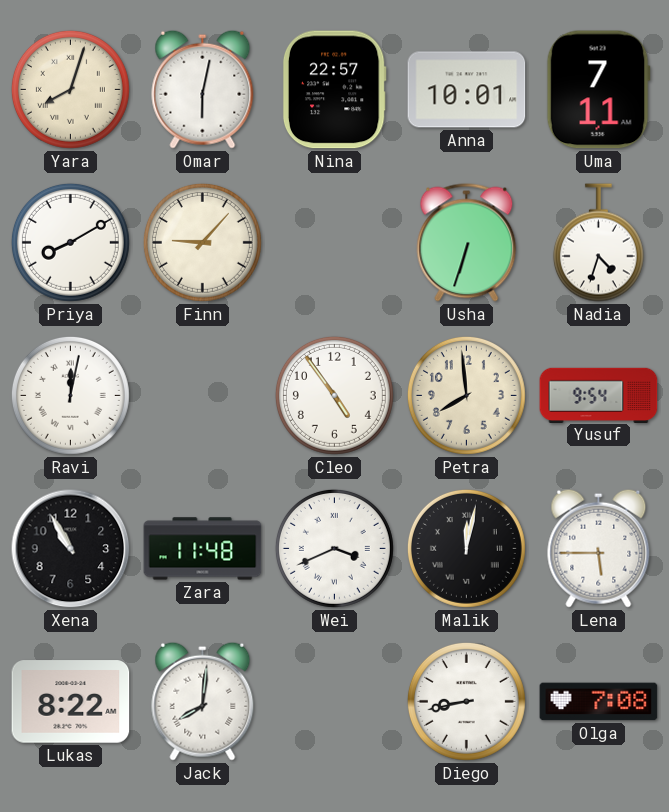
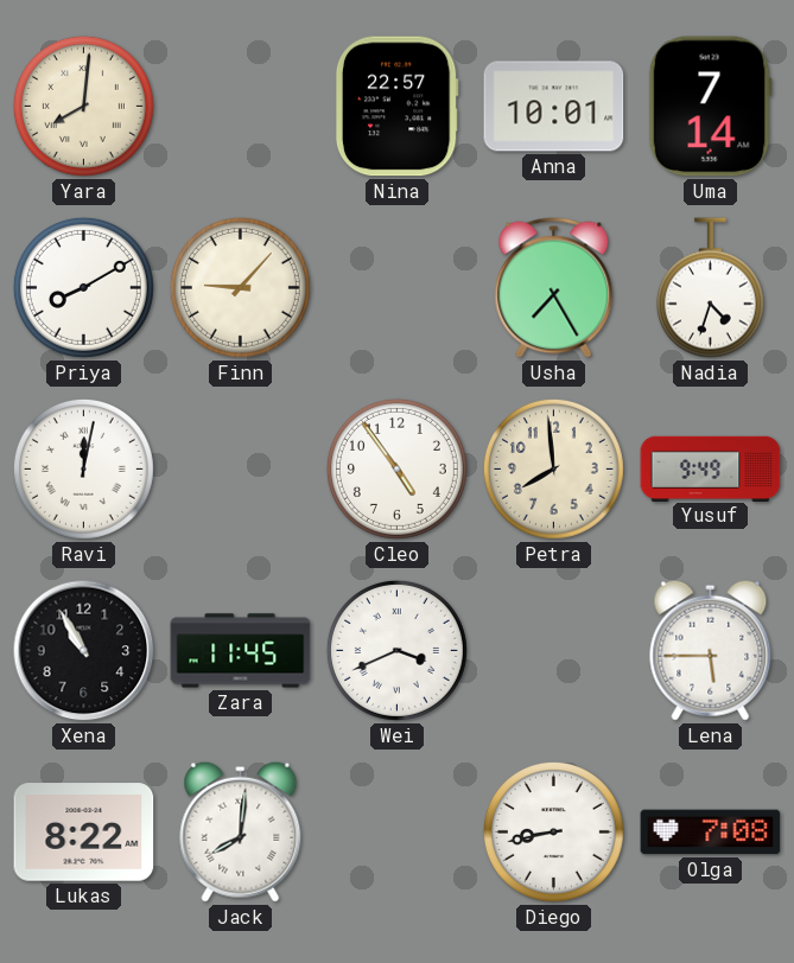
Yara: 8:03 -> 8:01
Omar: 6:02 -> none
Uma: 7:11 -> 7:14
Usha: 6:33 -> 7:25
Yusuf: 9:54 -> 9:49
Zara: 11:48 -> 11:45
Malik: 12:02 -> none
